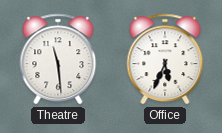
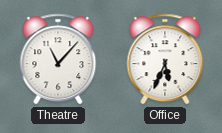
Theatre: 11:29 -> 11:07
